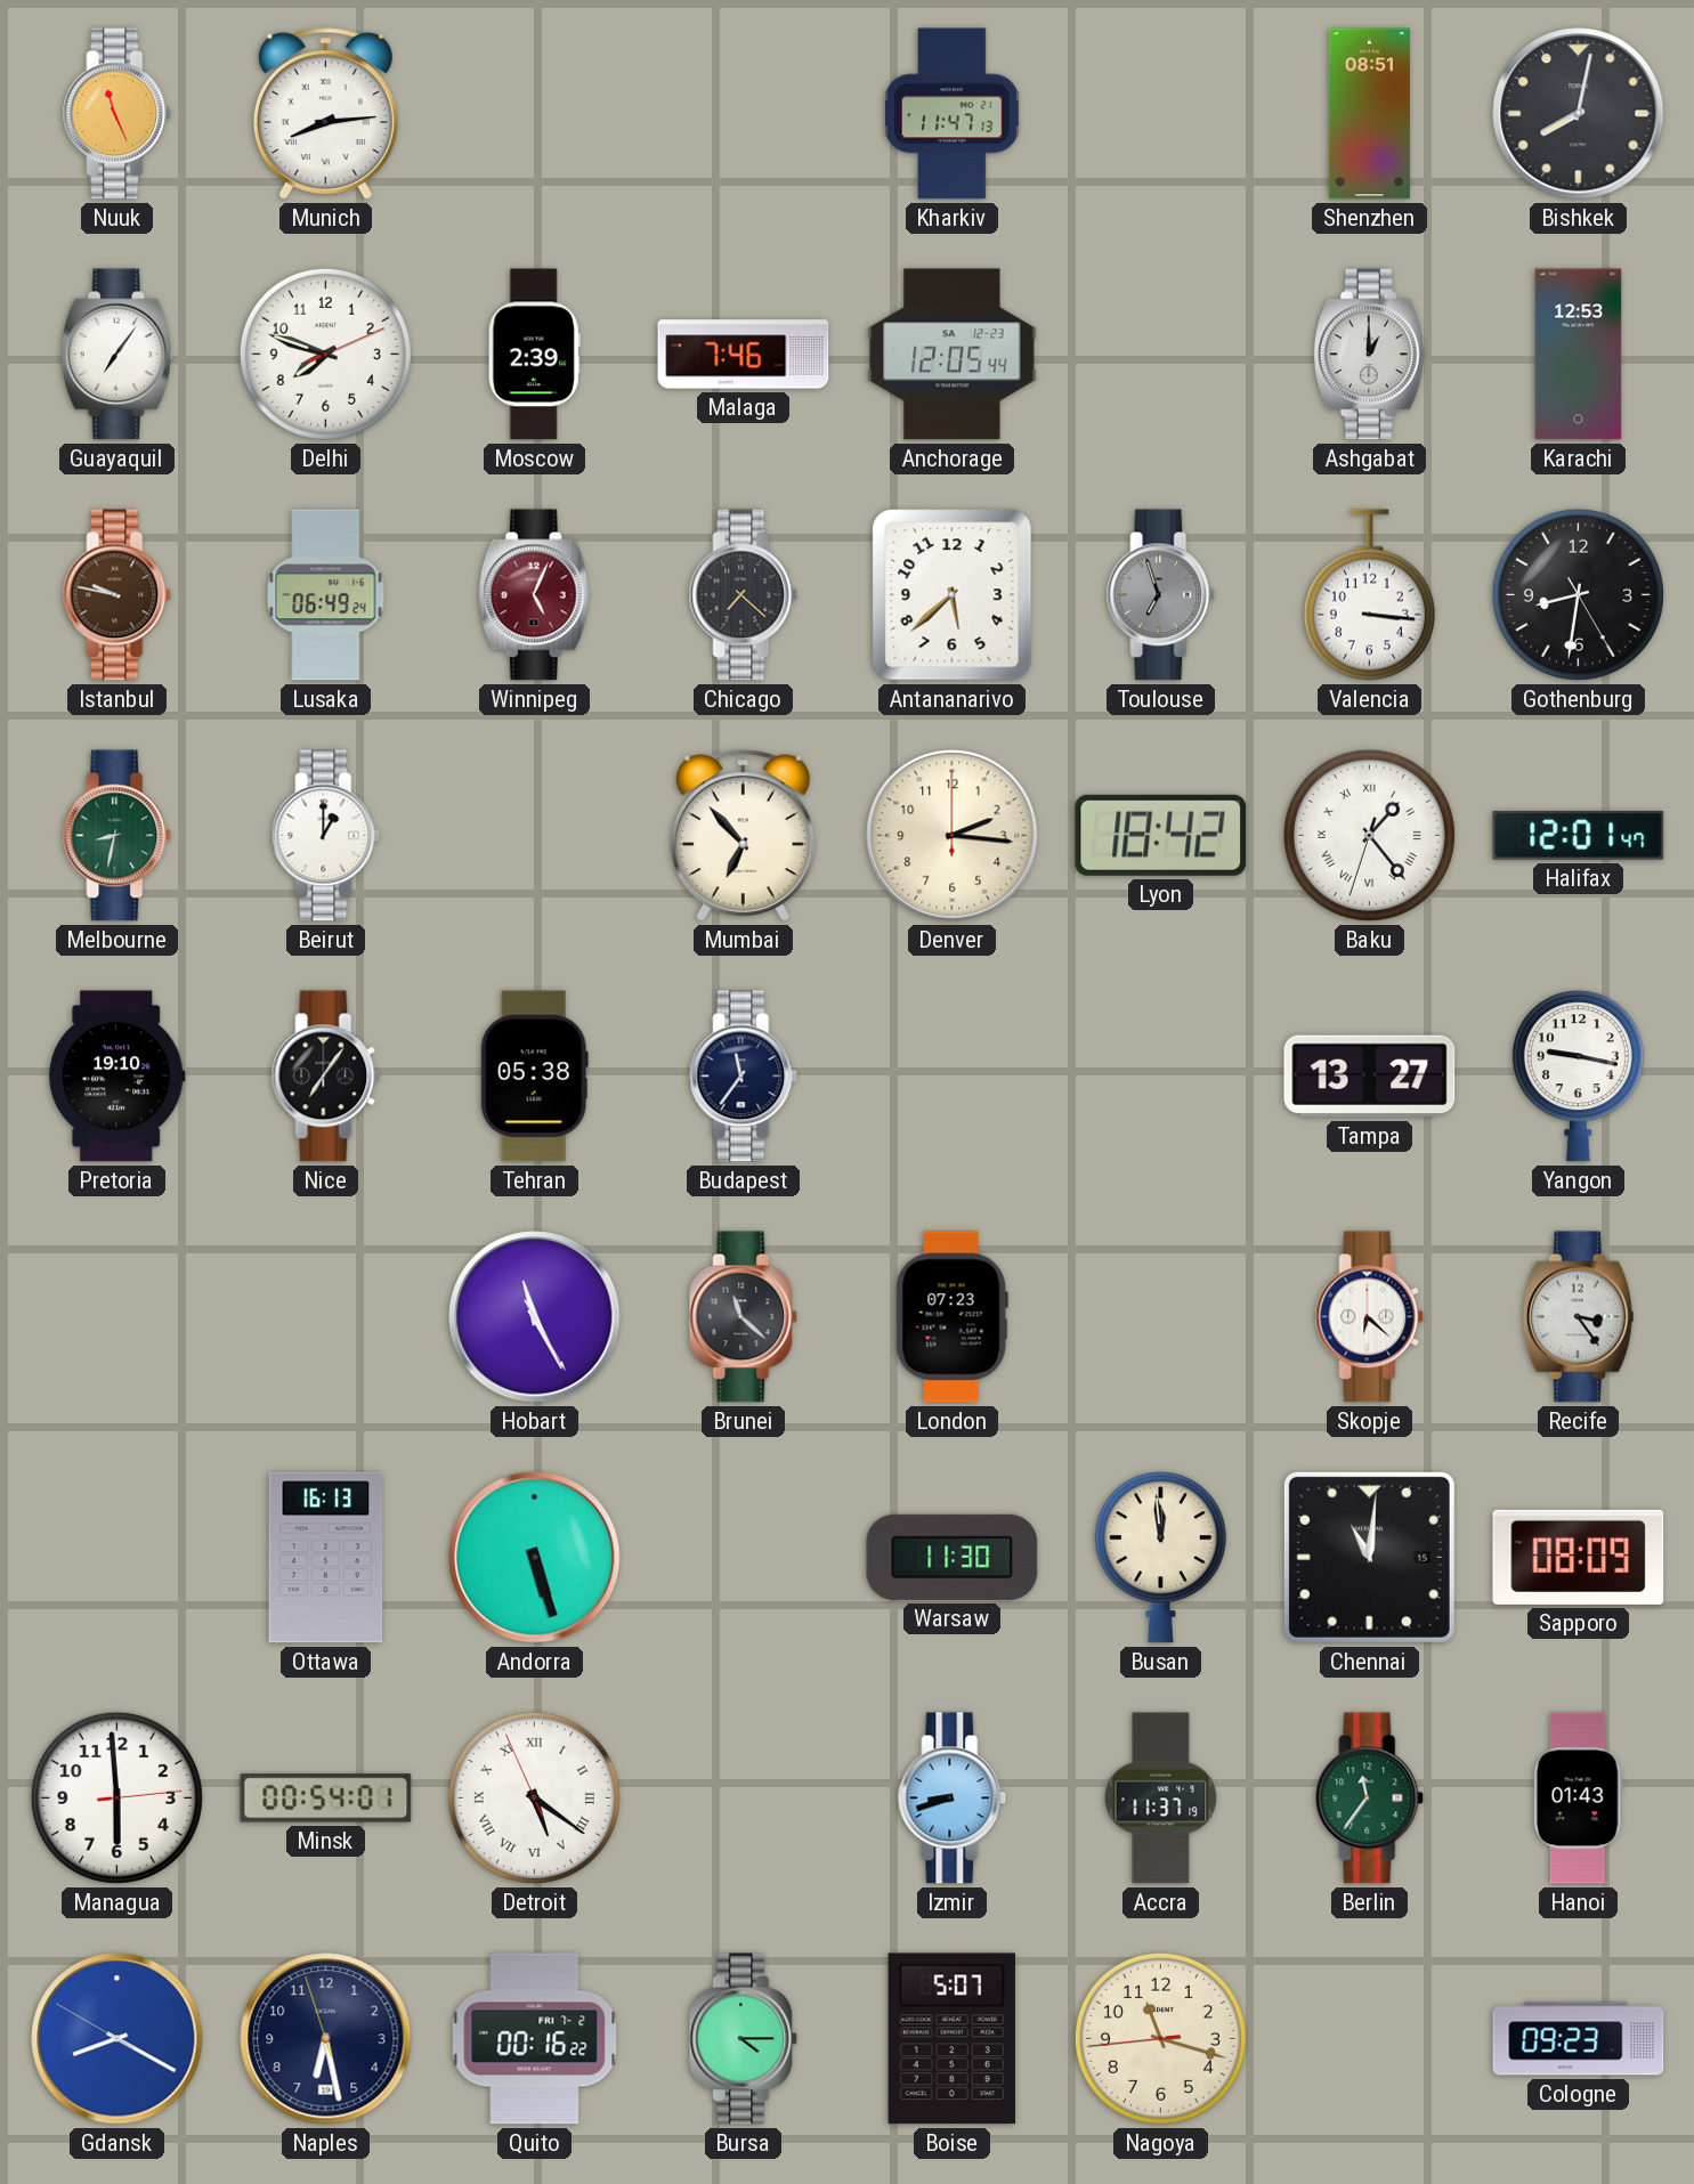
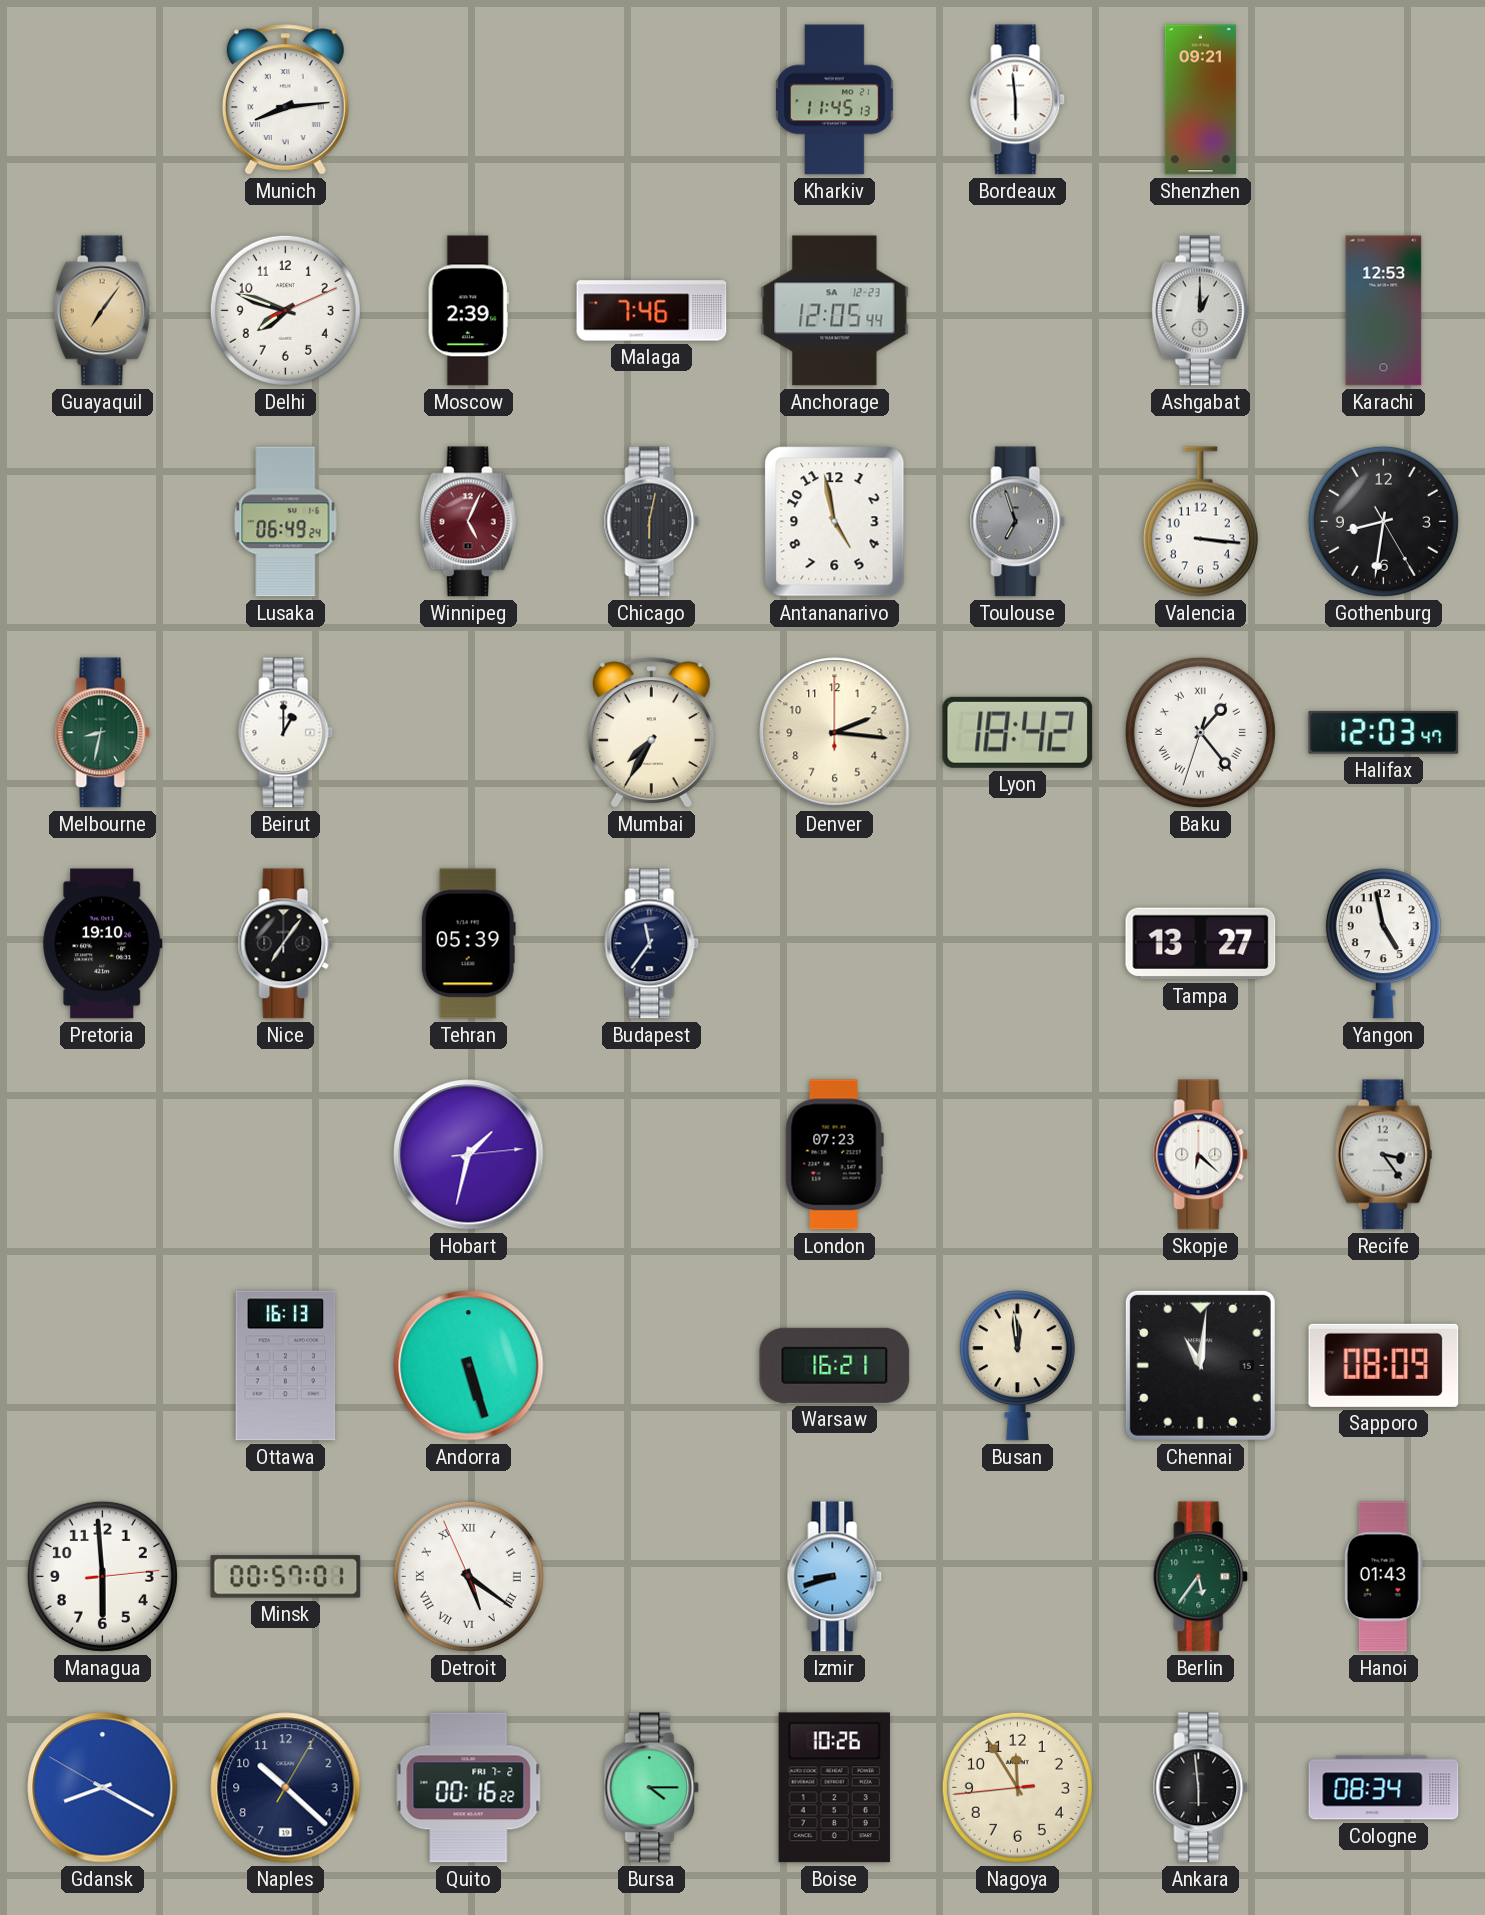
Nuuk: 11:26 -> none
Kharkiv: 11:47 -> 11:45
Bordeaux: none -> 5:59
Shenzhen: 08:51 -> 09:21
Bishkek: 8:02 -> none
Guayaquil dial: white -> champagne
Istanbul: 9:47 -> none
Chicago: 7:22 -> 6:02
Antananarivo: 5:38 -> 4:58
Mumbai: 6:53 -> 7:35
Halifax: 12:01 -> 12:03
Tehran: 05:38 -> 05:39
Yangon: 9:17 -> 4:58
Hobart: 11:25 -> 1:32
Brunei: 11:22 -> none
Warsaw: 11:30 -> 16:21
Minsk: 00:54 -> 00:57
Accra: 11:37 -> none
Berlin: 11:36 -> 5:36
Naples: 6:27 -> 10:22
Boise: 5:07 -> 10:26
Nagoya: 11:17 -> 11:54
Ankara: none -> 5:59
Cologne: 09:23 -> 08:34
